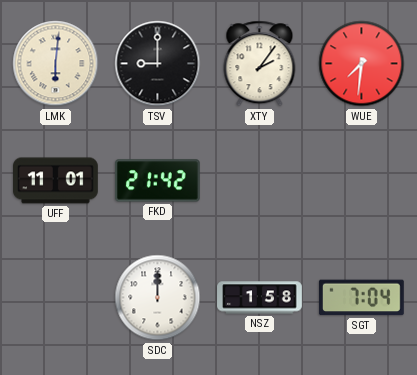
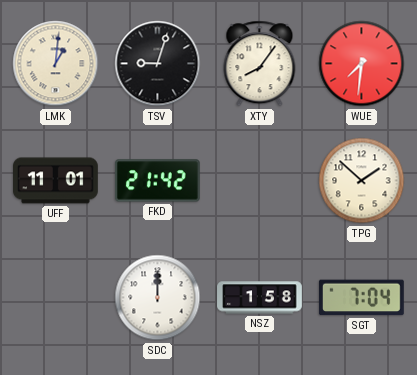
LMK: 6:01 -> 1:01
TSV: 9:00 -> 9:03
XTY: 2:06 -> 8:06
TPG: none -> 1:52
